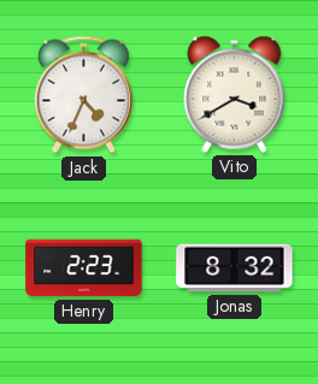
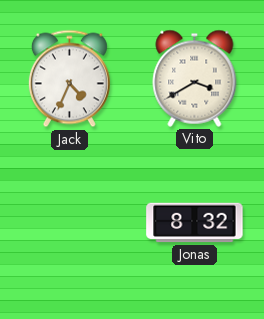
Henry: 2:23 -> none
